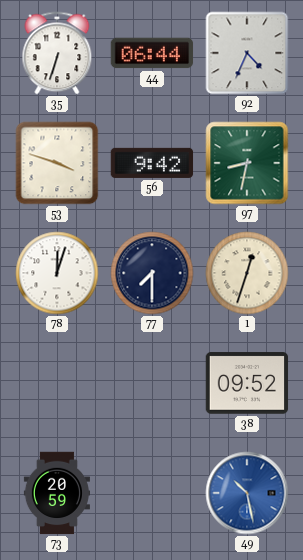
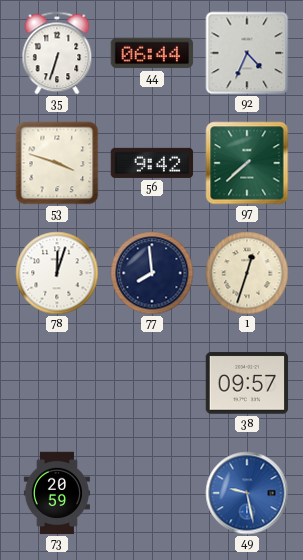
97: 8:32 -> 7:38
77: 7:30 -> 7:59
38: 09:52 -> 09:57
49: 10:28 -> 9:28
